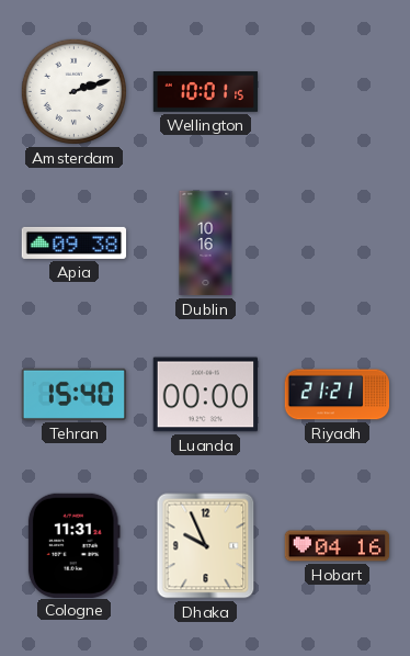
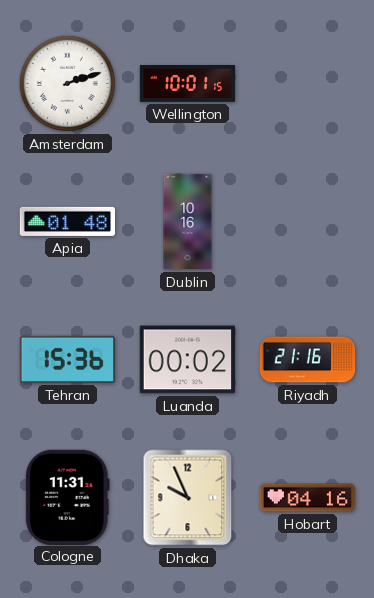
Apia: 09:38 -> 01:48
Tehran: 15:40 -> 15:36
Luanda: 00:00 -> 00:02
Riyadh: 21:21 -> 21:16
